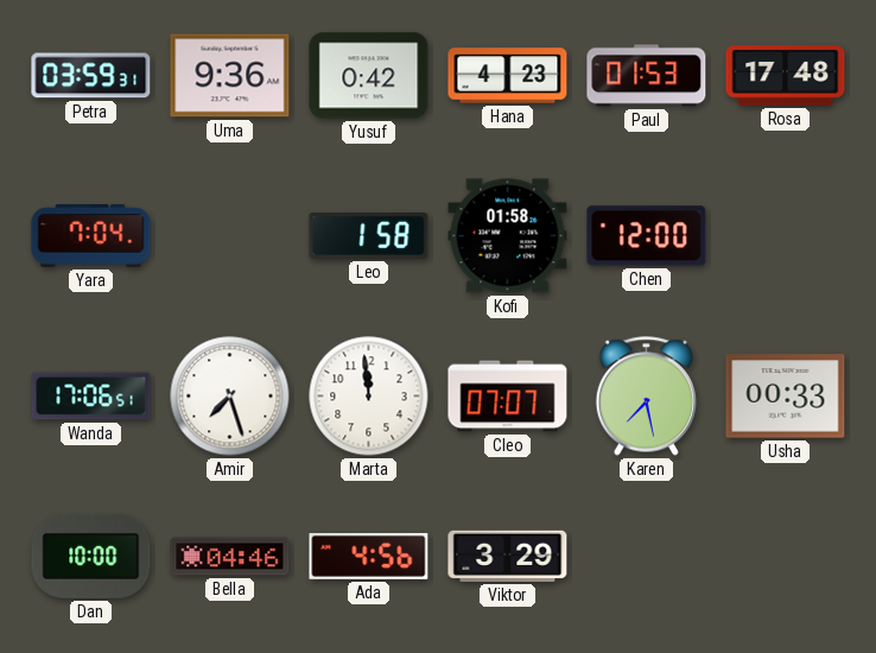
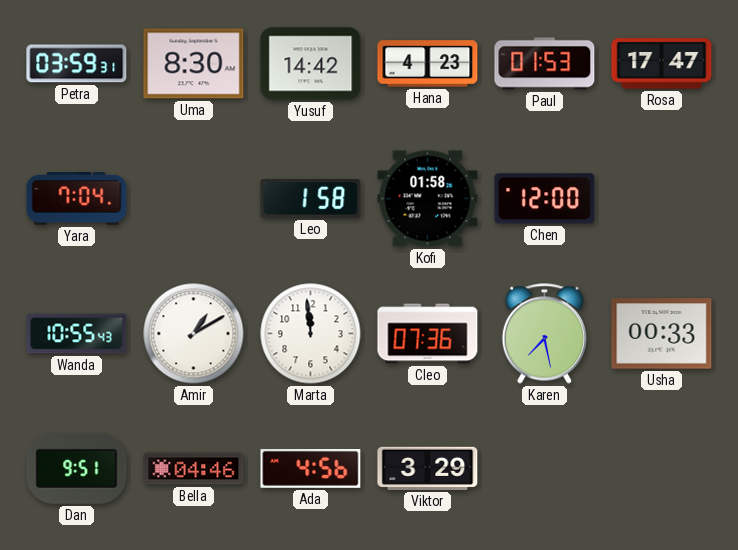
Uma: 9:36 -> 8:30
Yusuf: 0:42 -> 14:42
Rosa: 17:48 -> 17:47
Wanda: 17:06 -> 10:55
Amir: 7:27 -> 1:10
Cleo: 07:07 -> 07:36
Dan: 10:00 -> 9:51
